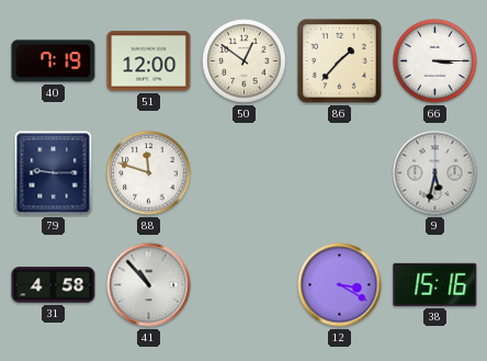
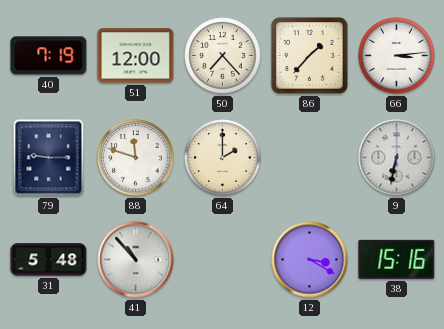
50: 12:51 -> 7:23
66: 3:15 -> 3:14
64: none -> 2:00
9: 5:32 -> 6:32
31: 4:58 -> 5:48
